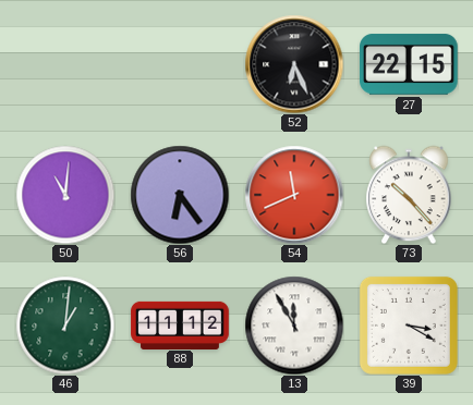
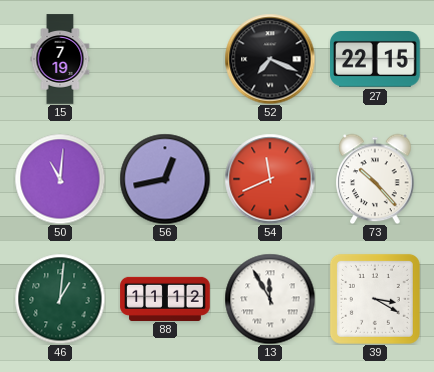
15: none -> 7:19
52: 6:26 -> 7:19
56: 6:24 -> 12:43
